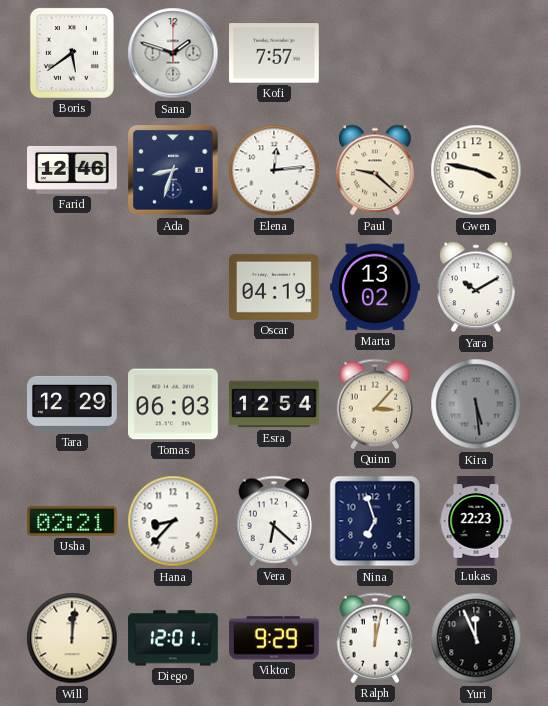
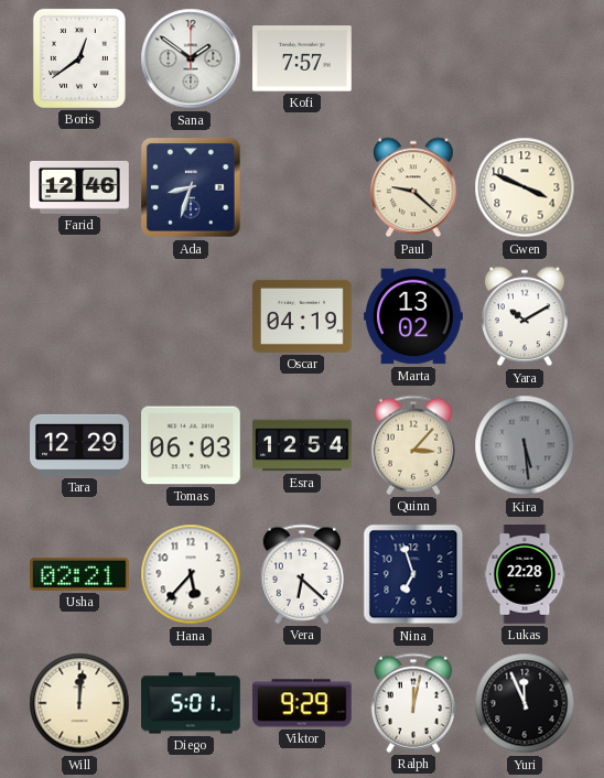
Boris: 5:39 -> 12:39
Sana: 1:48 -> 1:51
Elena: 12:14 -> none
Gwen: 3:47 -> 3:49
Hana: 8:37 -> 5:37
Lukas: 22:23 -> 22:28
Diego: 12:01 -> 5:01
